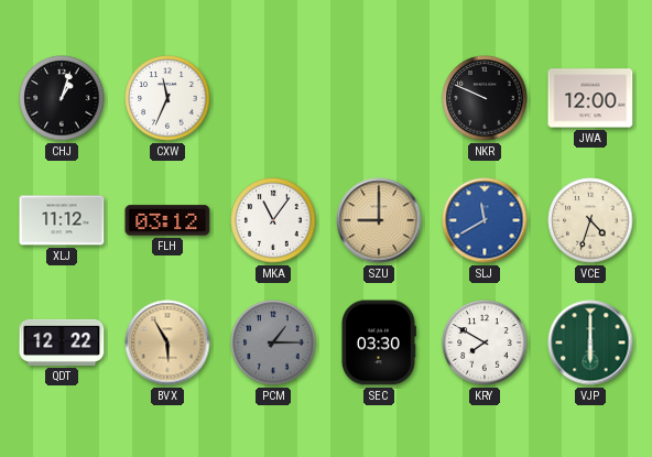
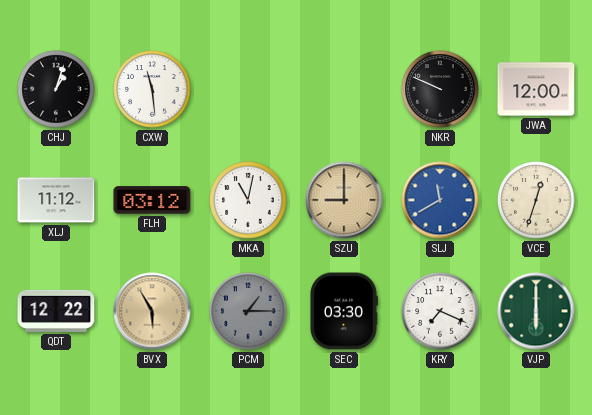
CXW: 11:34 -> 11:29
MKA: 11:06 -> 11:02
VCE: 4:33 -> 12:33
KRY: 7:50 -> 7:19
